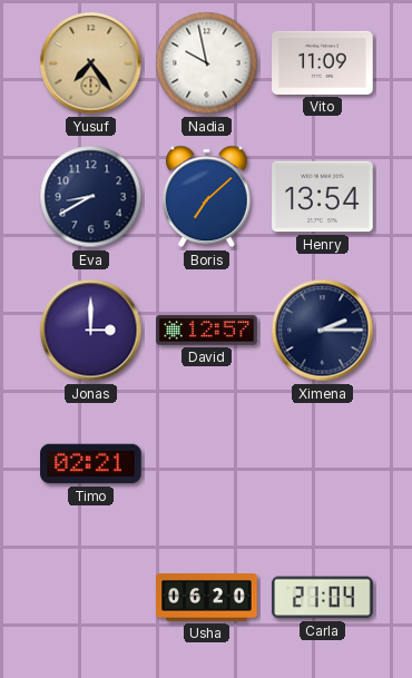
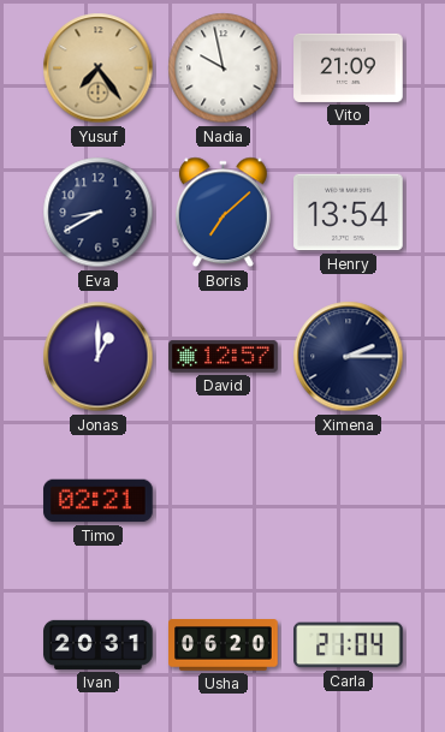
Vito: 11:09 -> 21:09
Jonas: 3:00 -> 1:00
Ivan: none -> 20:31
